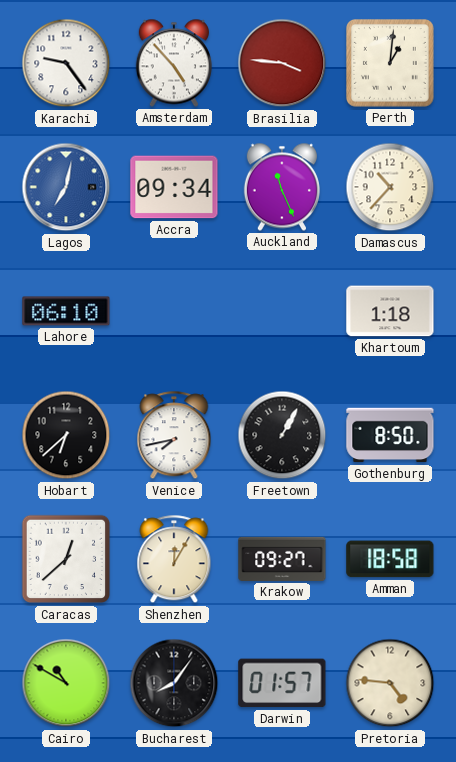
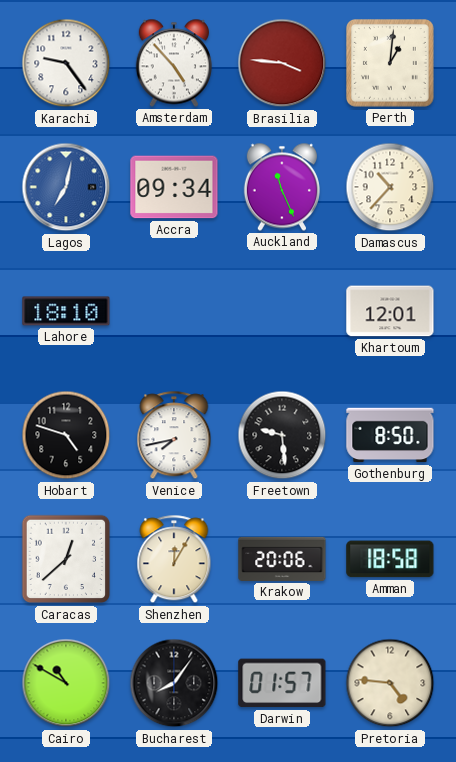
Lahore: 06:10 -> 18:10
Khartoum: 1:18 -> 12:01
Hobart: 6:38 -> 4:48
Freetown: 1:05 -> 9:29
Krakow: 09:27 -> 20:06
